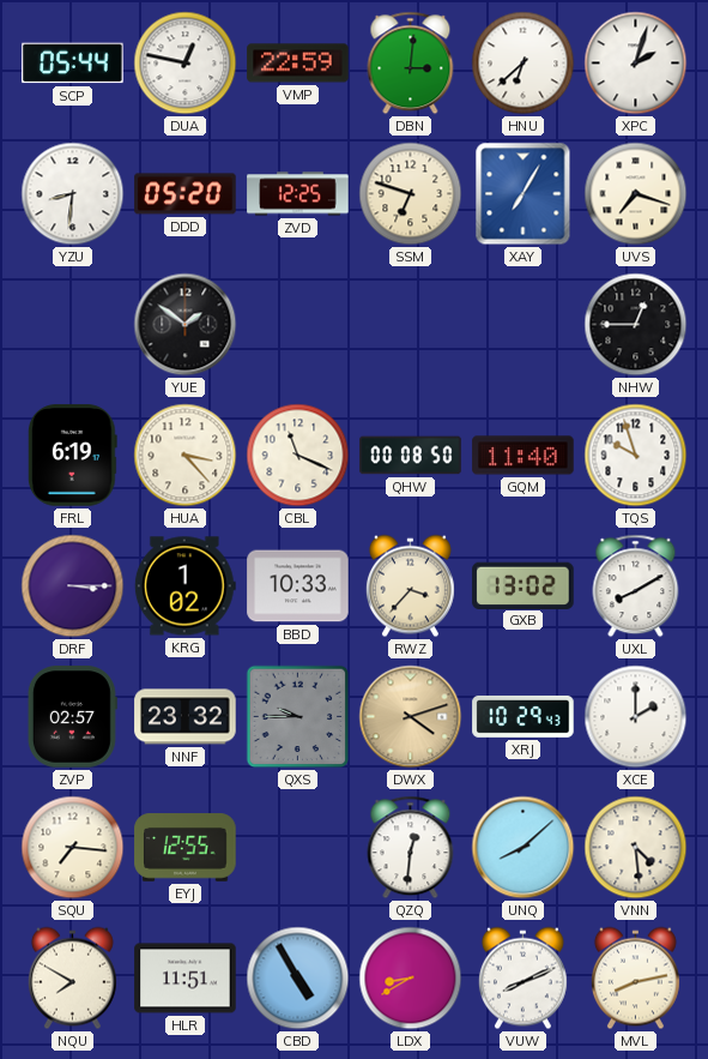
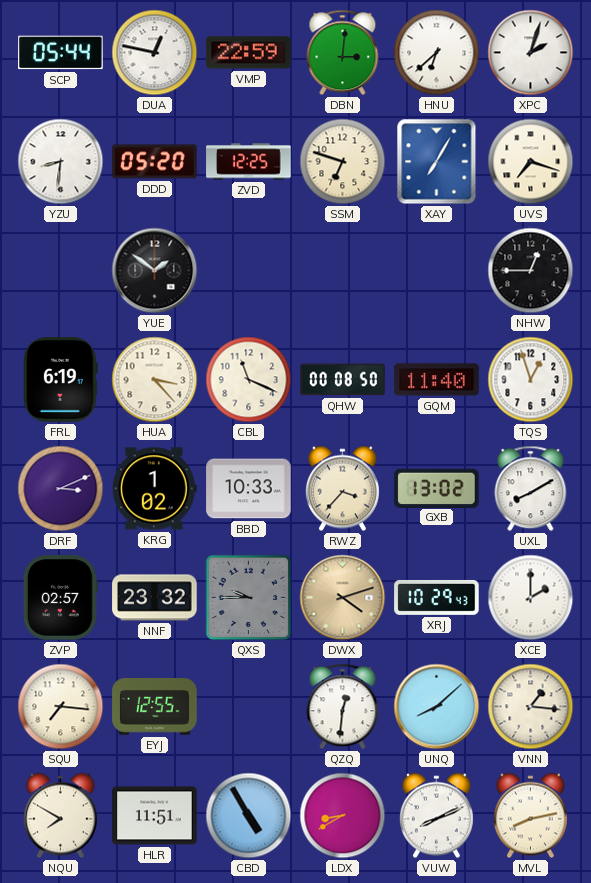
TQS: 9:57 -> 12:57
DRF: 3:15 -> 3:11
VNN: 4:29 -> 1:16
